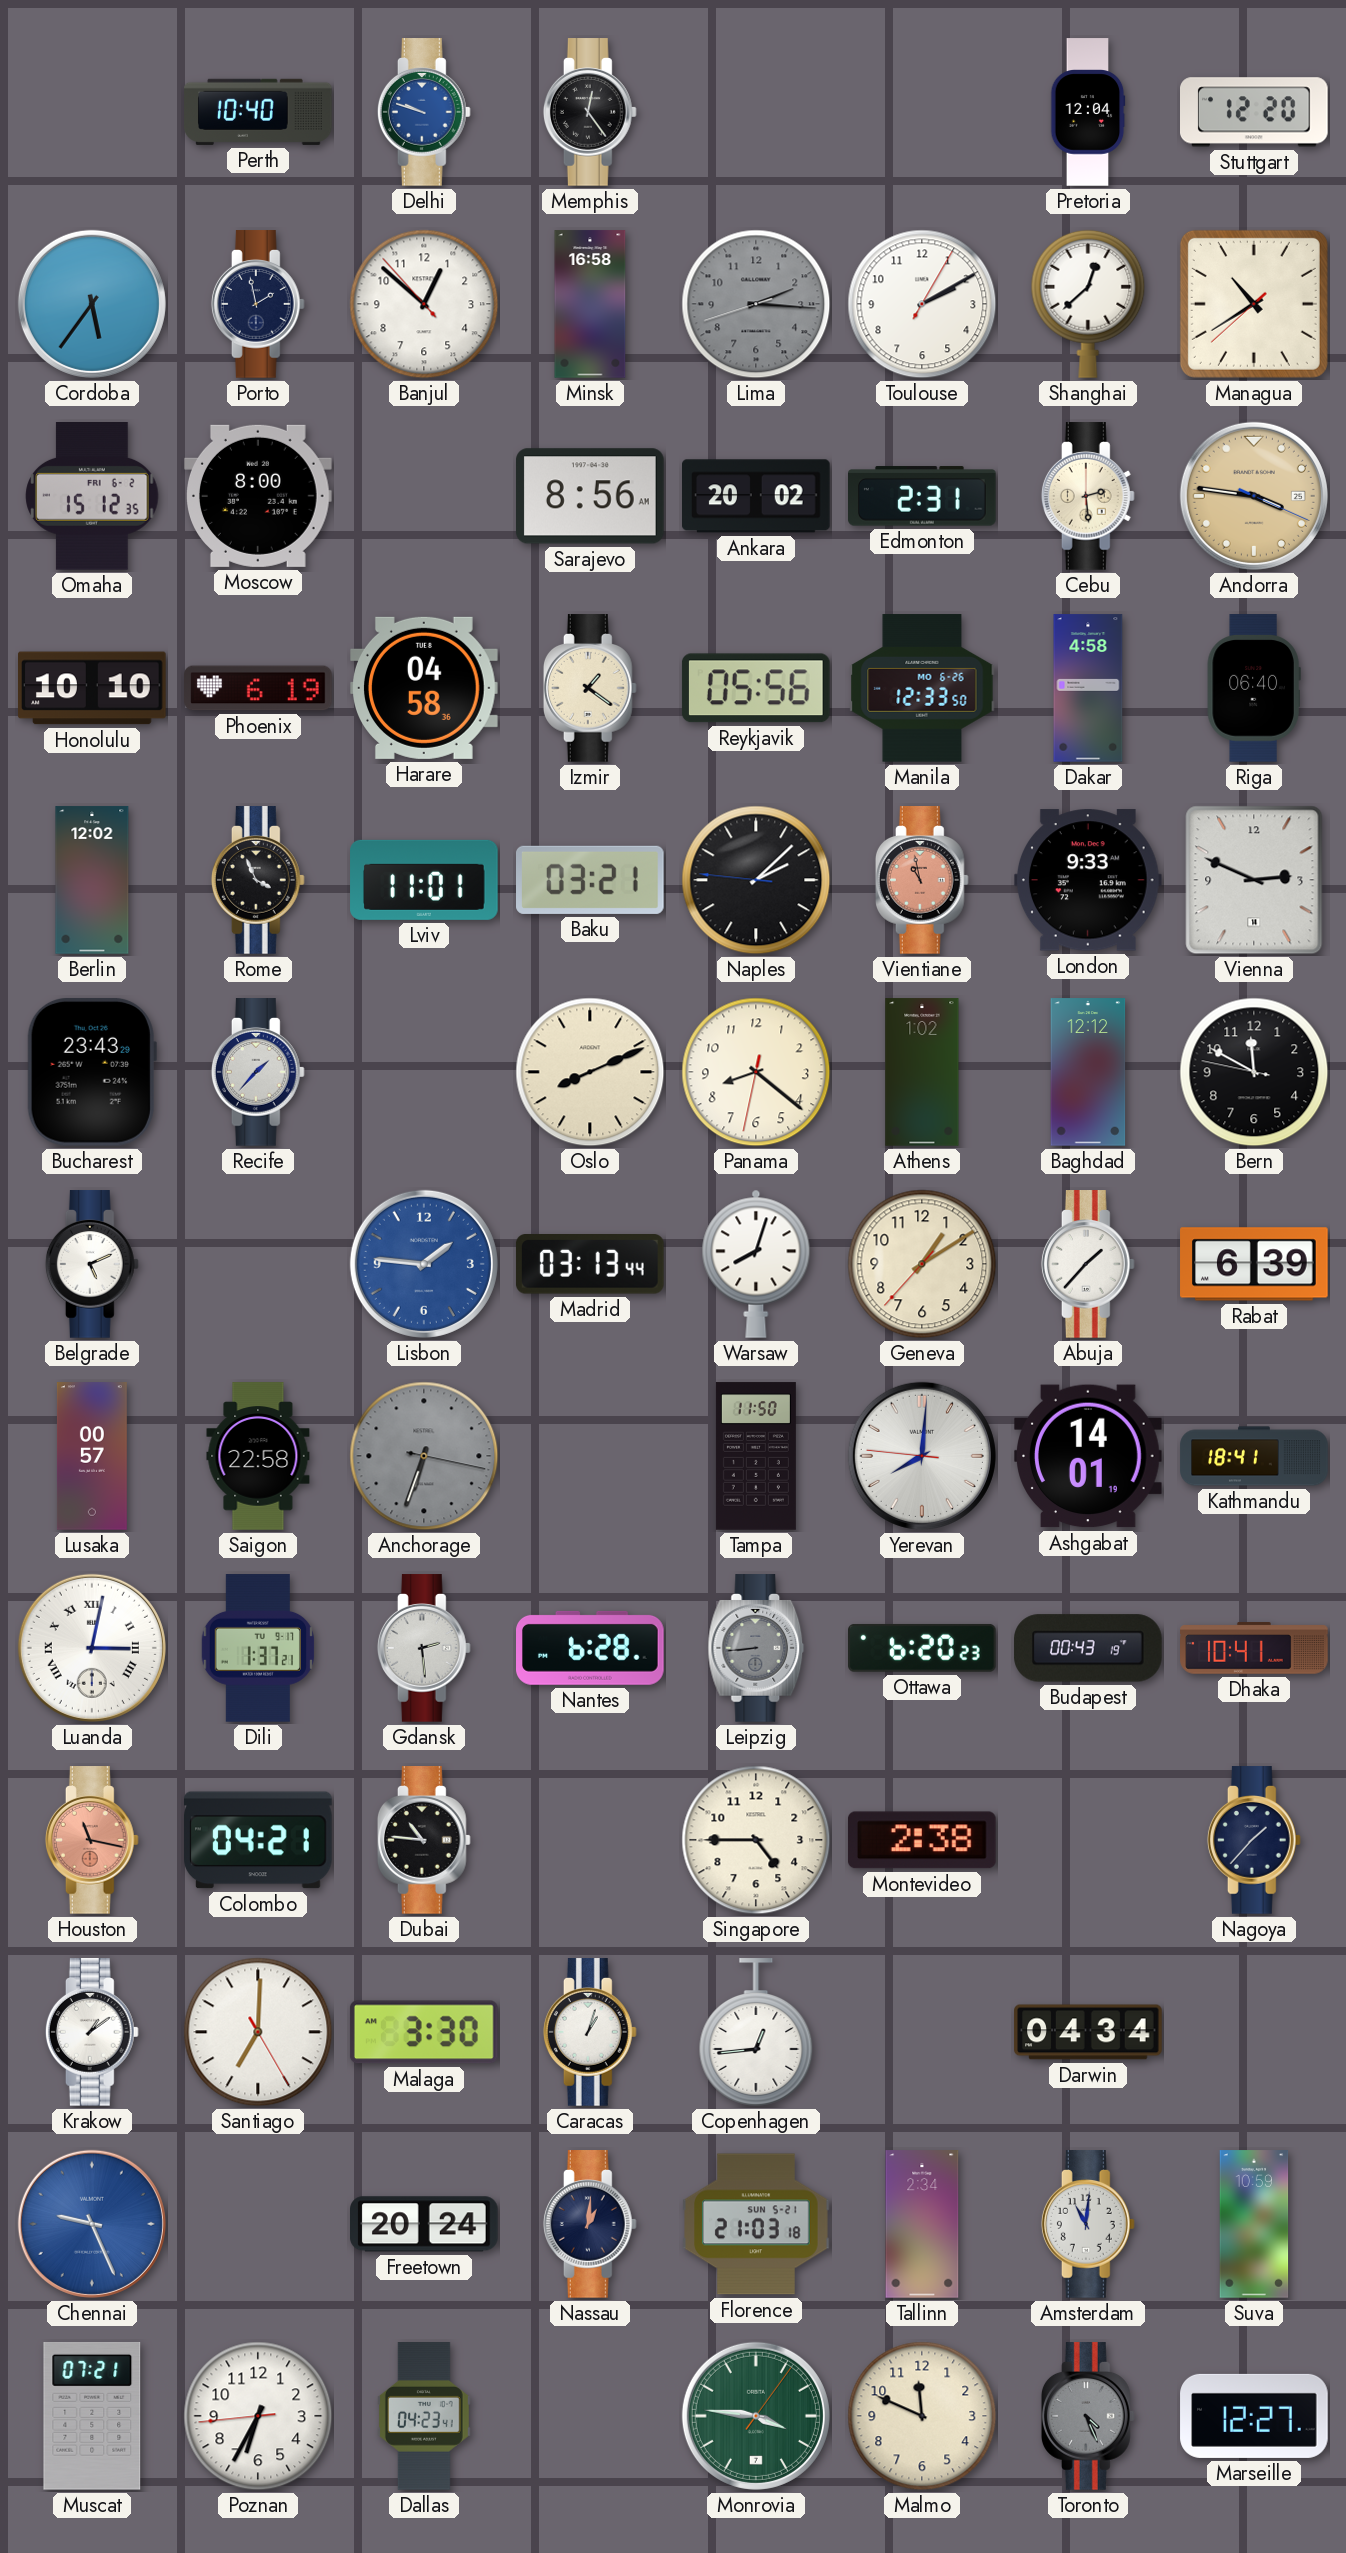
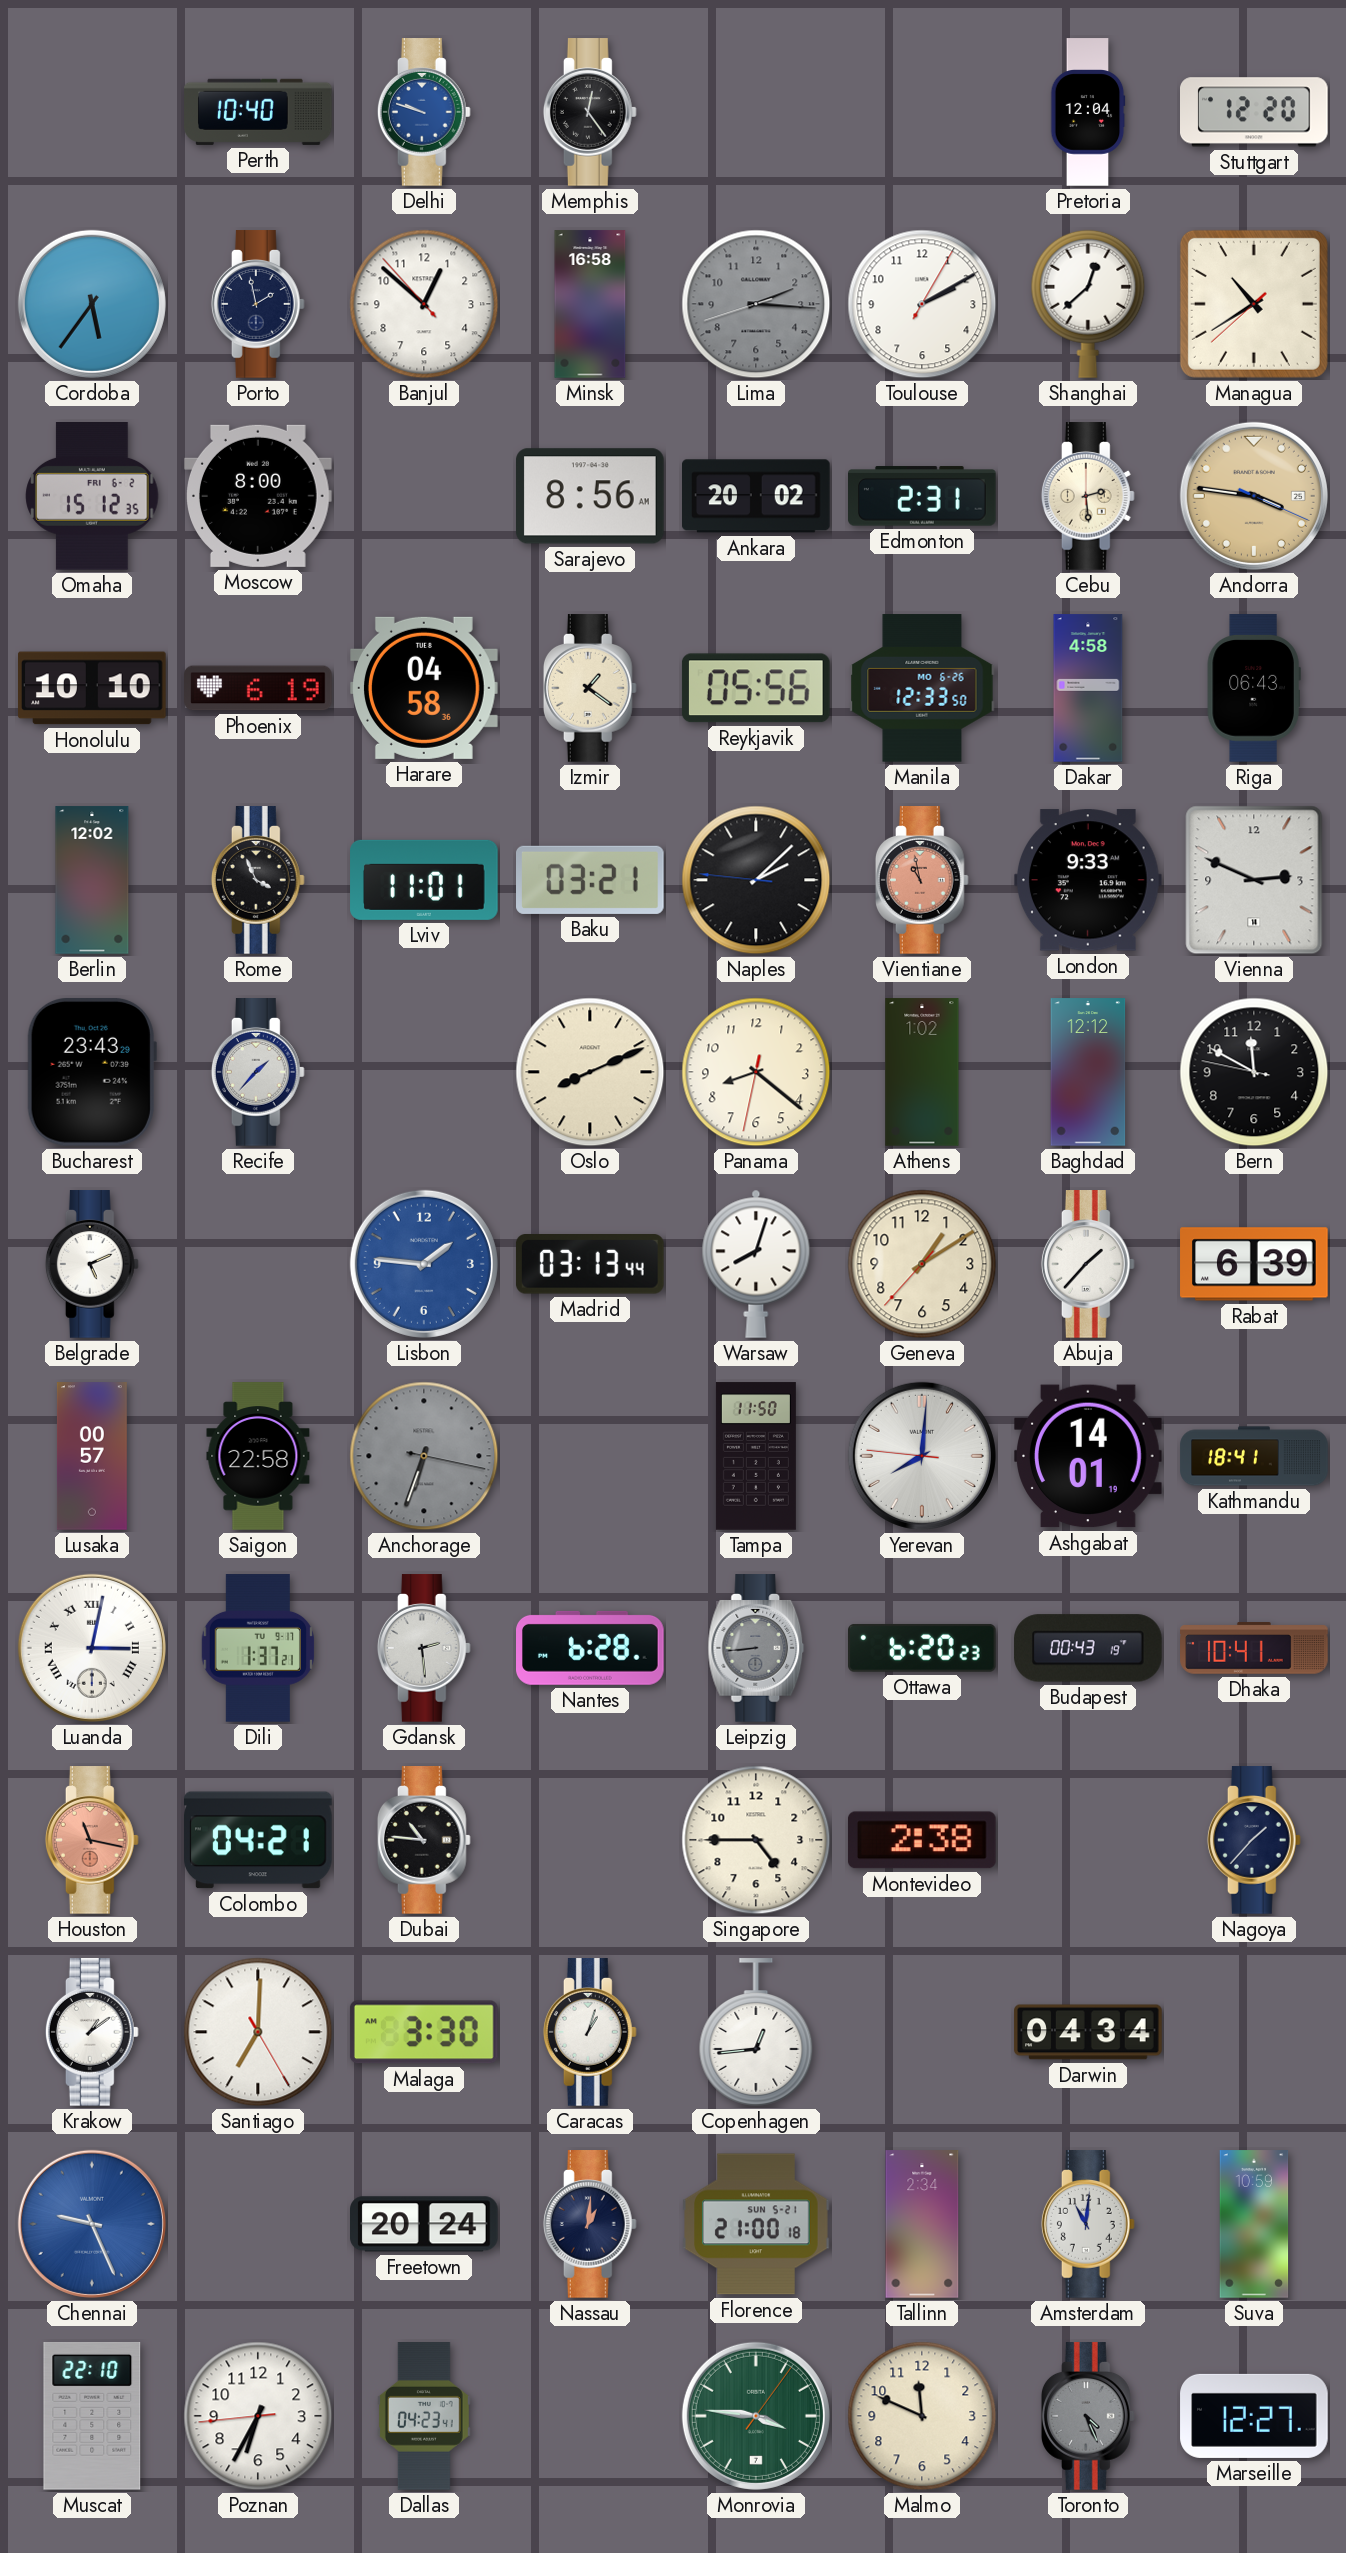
Riga: 06:40 -> 06:43
Florence: 21:03 -> 21:00
Muscat: 07:21 -> 22:10
